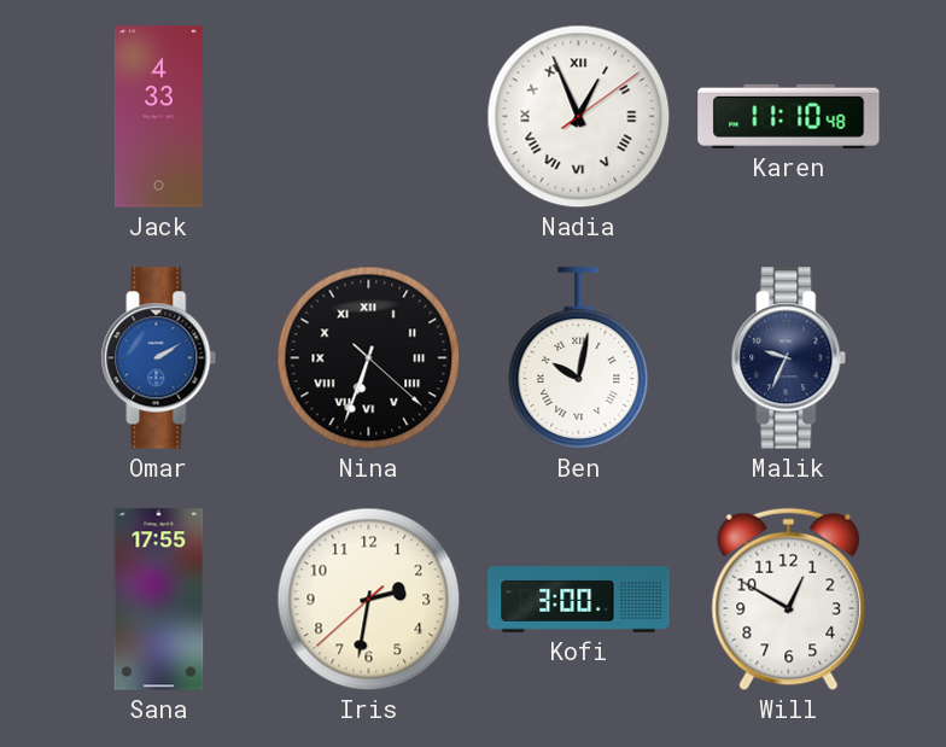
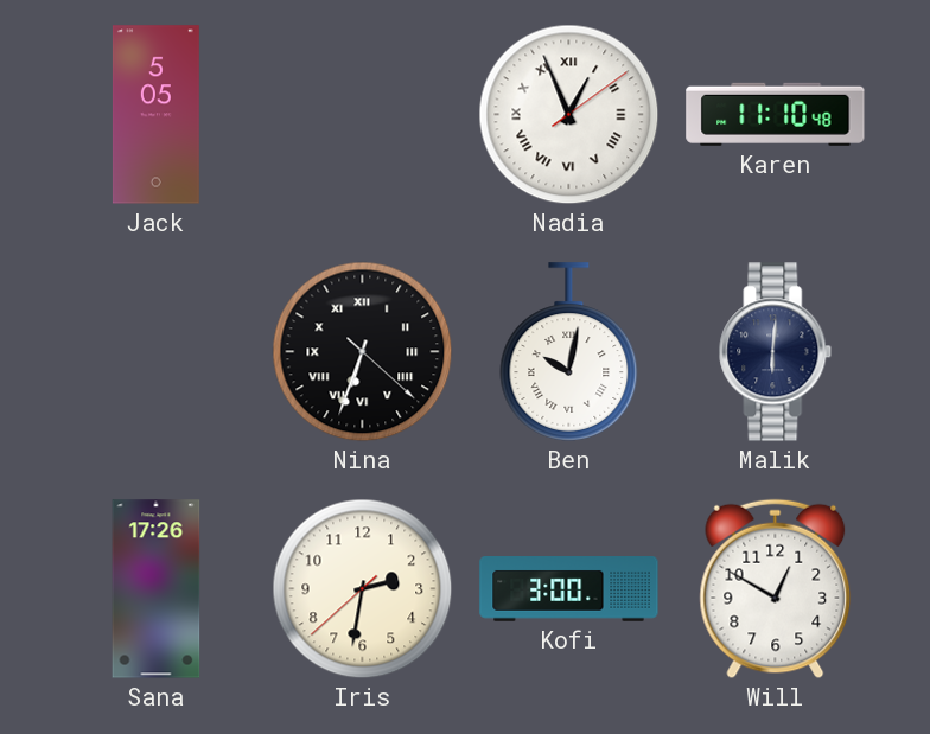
Jack: 4:33 -> 5:05
Omar: 2:10 -> none
Malik: 9:34 -> 6:01
Sana: 17:55 -> 17:26
